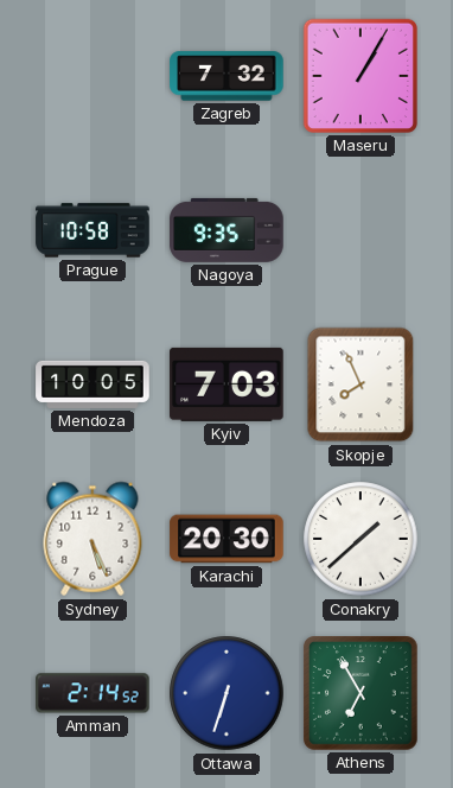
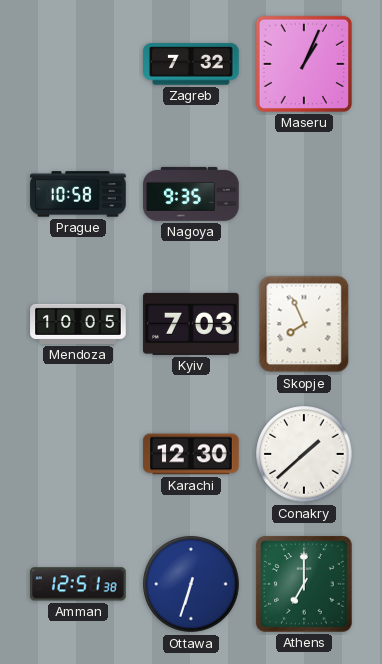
Maseru: 1:05 -> 1:04
Sydney: 5:26 -> none
Karachi: 20:30 -> 12:30
Amman: 2:14 -> 12:51
Athens: 6:55 -> 7:00
